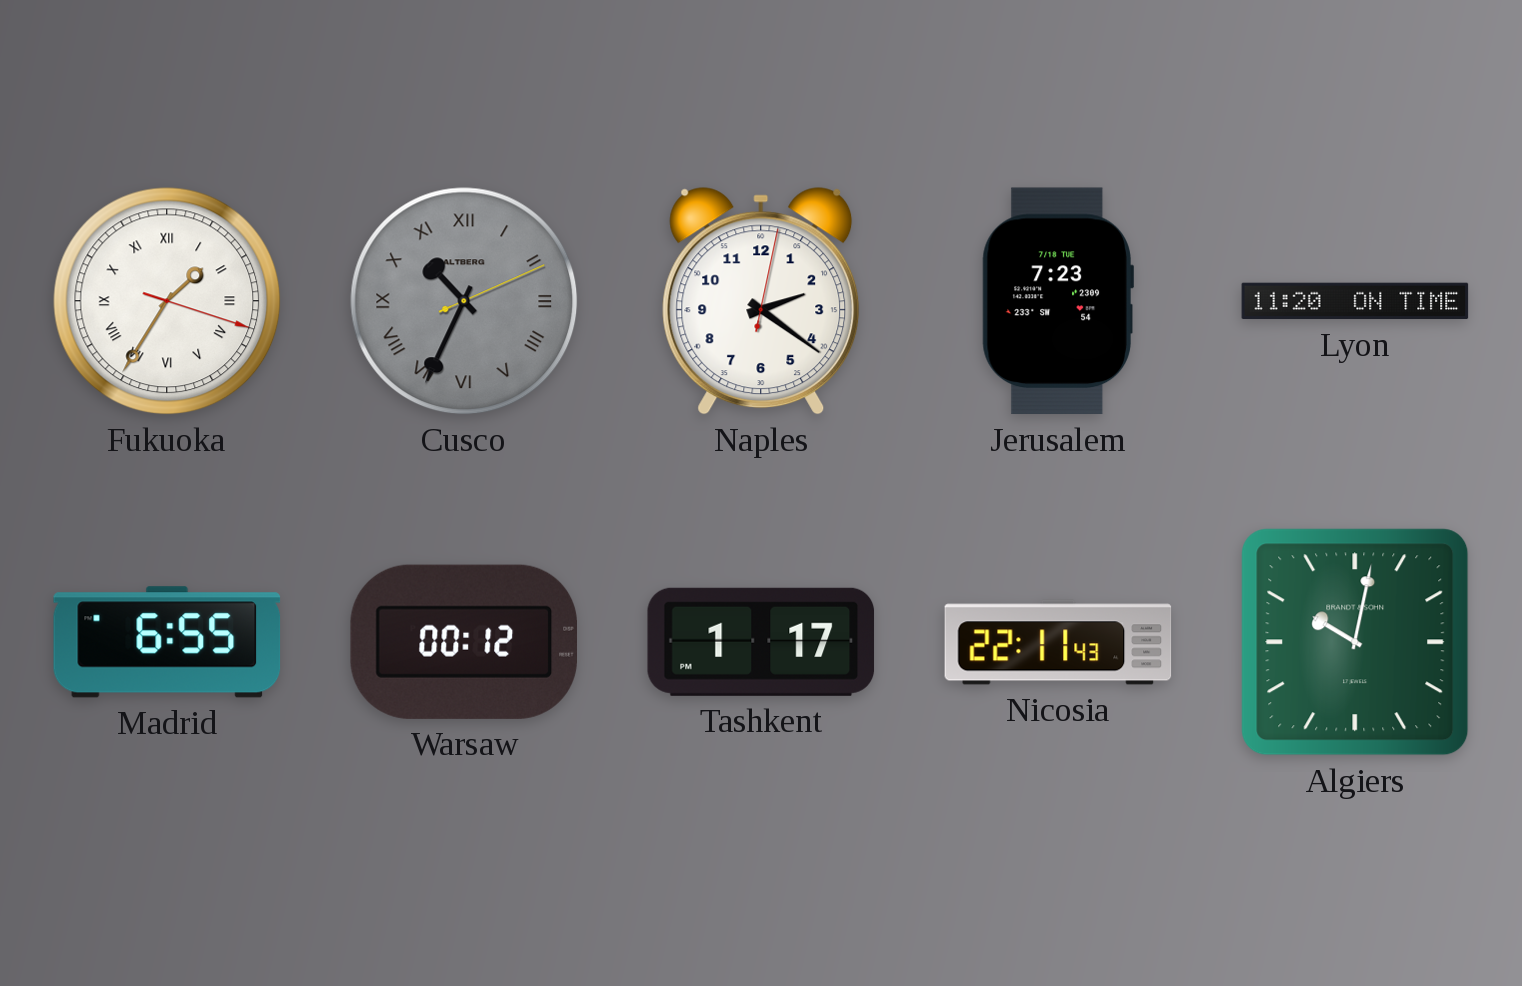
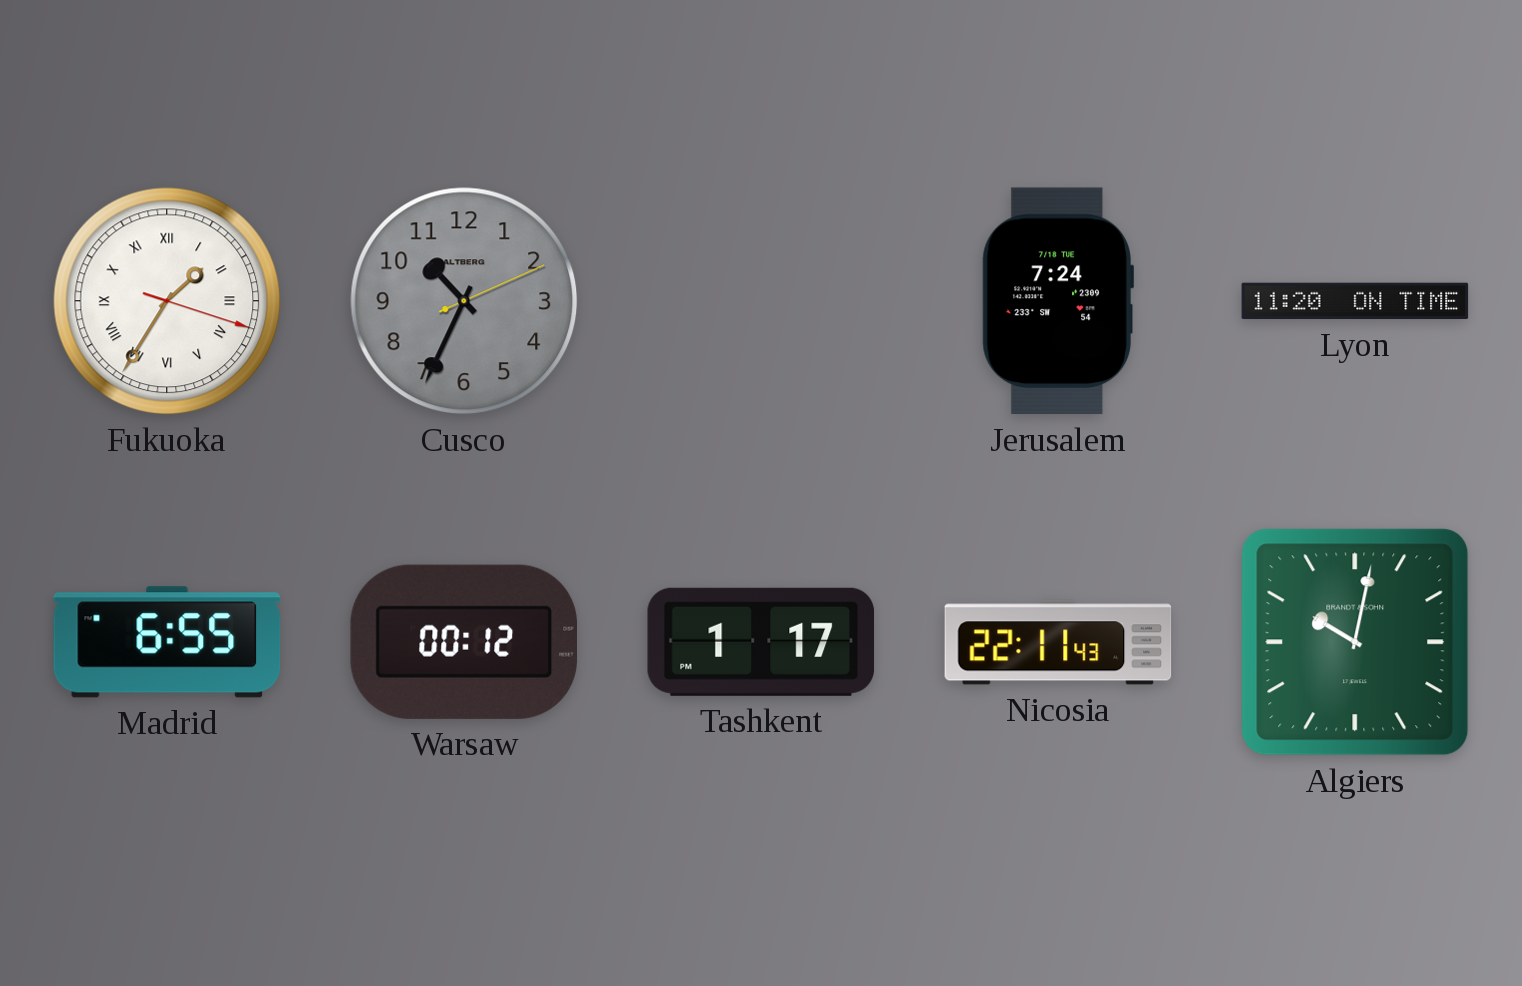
Cusco numerals: Roman -> Arabic
Naples: 2:21 -> none
Jerusalem: 7:23 -> 7:24
